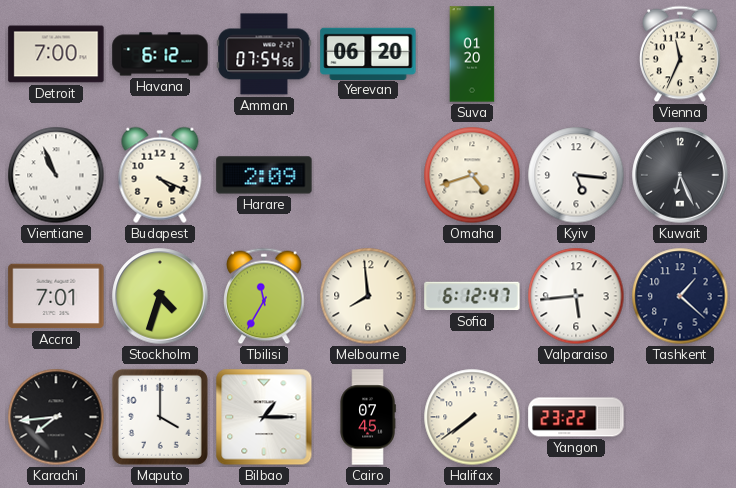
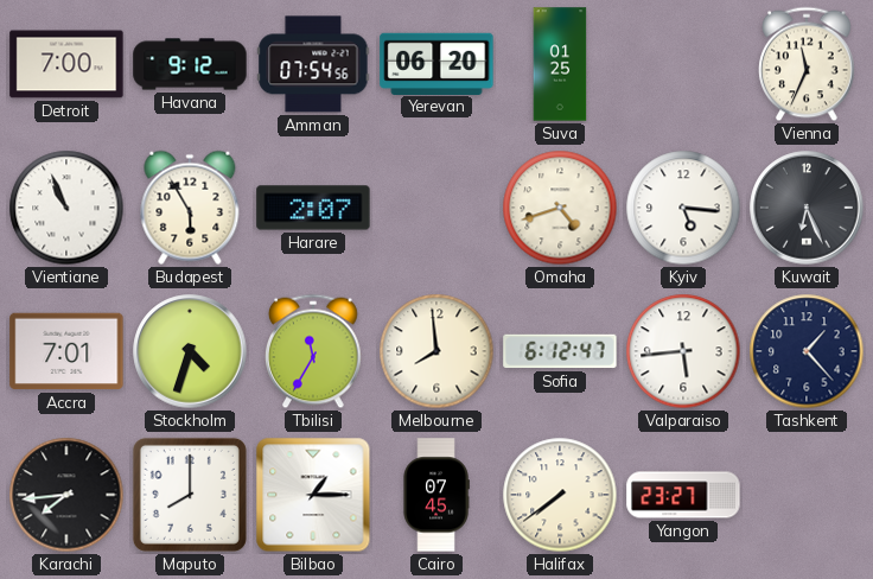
Havana: 6:12 -> 9:12
Suva: 01:20 -> 01:25
Budapest: 4:19 -> 5:55
Harare: 2:09 -> 2:07
Tashkent: 1:22 -> 1:23
Maputo: 4:00 -> 8:00
Yangon: 23:22 -> 23:27
